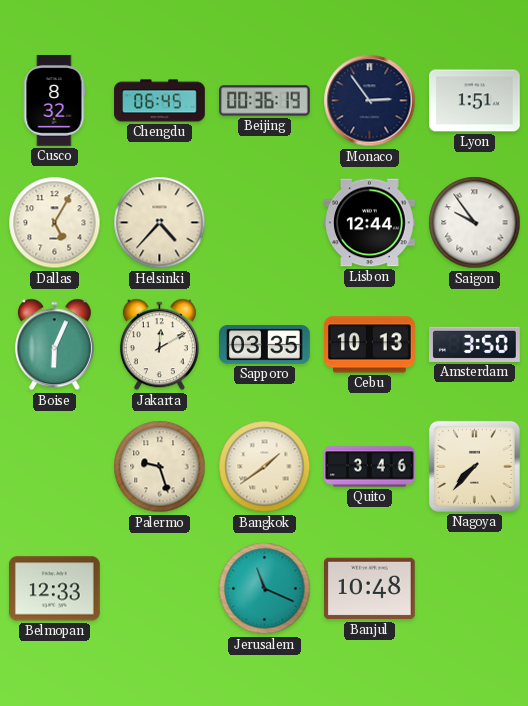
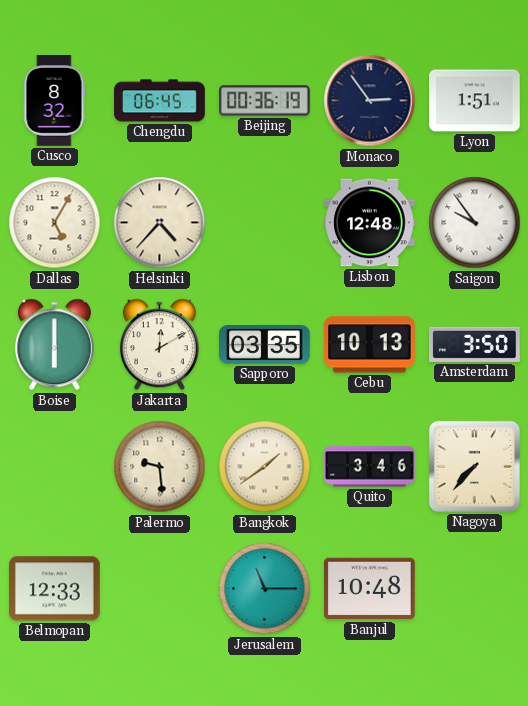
Lisbon: 12:44 -> 12:48
Boise: 6:04 -> 6:00
Palermo: 9:27 -> 9:29
Jerusalem: 11:19 -> 11:15
